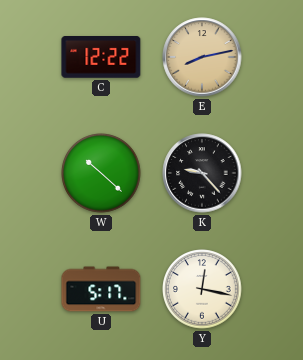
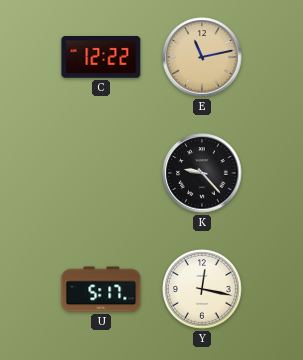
E: 8:13 -> 11:13
W: 10:22 -> none
